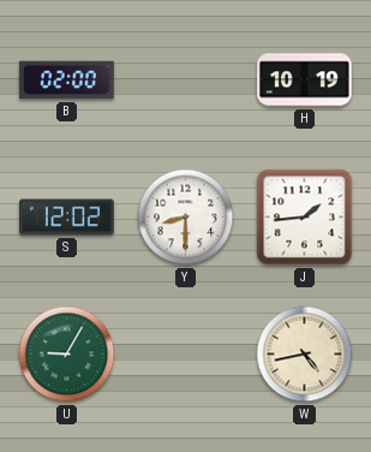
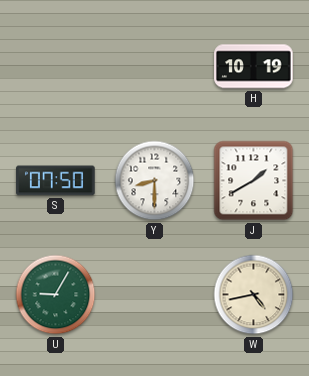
B: 02:00 -> none
S: 12:02 -> 07:50
J: 1:44 -> 1:40
